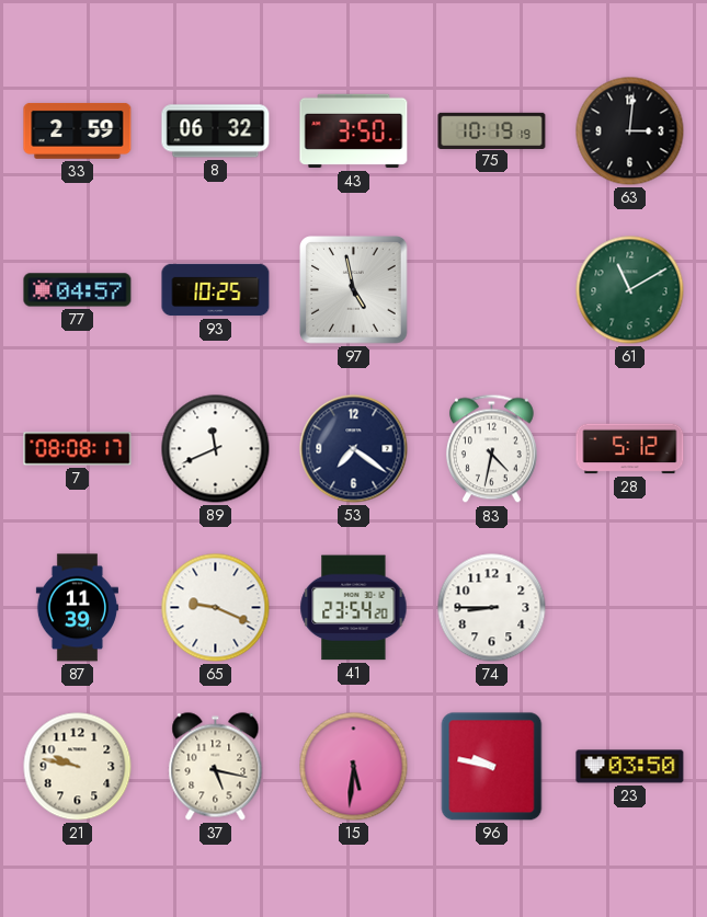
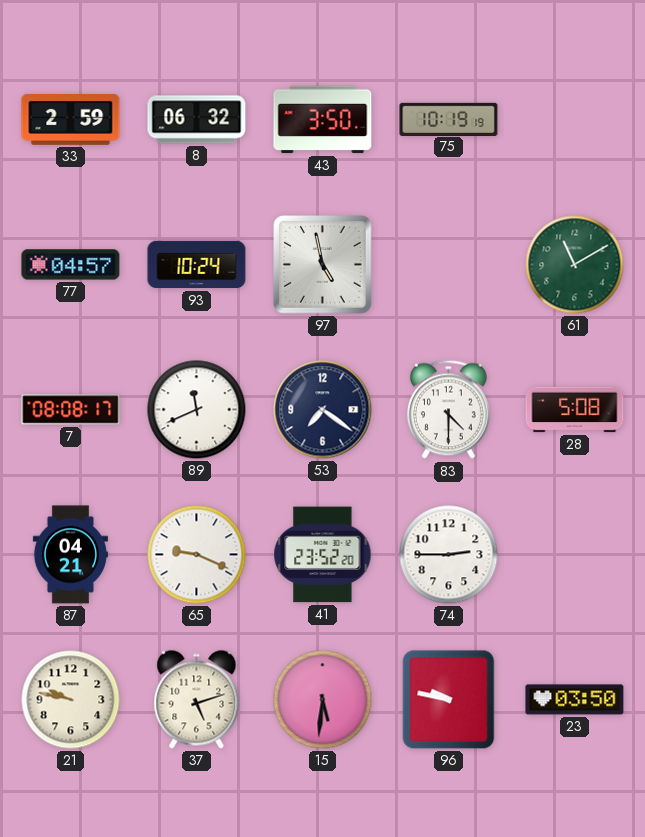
63: 3:01 -> none
93: 10:25 -> 10:24
83: 4:32 -> 4:30
28: 5:12 -> 5:08
87: 11:39 -> 04:21
41: 23:54 -> 23:52
74: 8:45 -> 2:45
37: 5:17 -> 5:12
